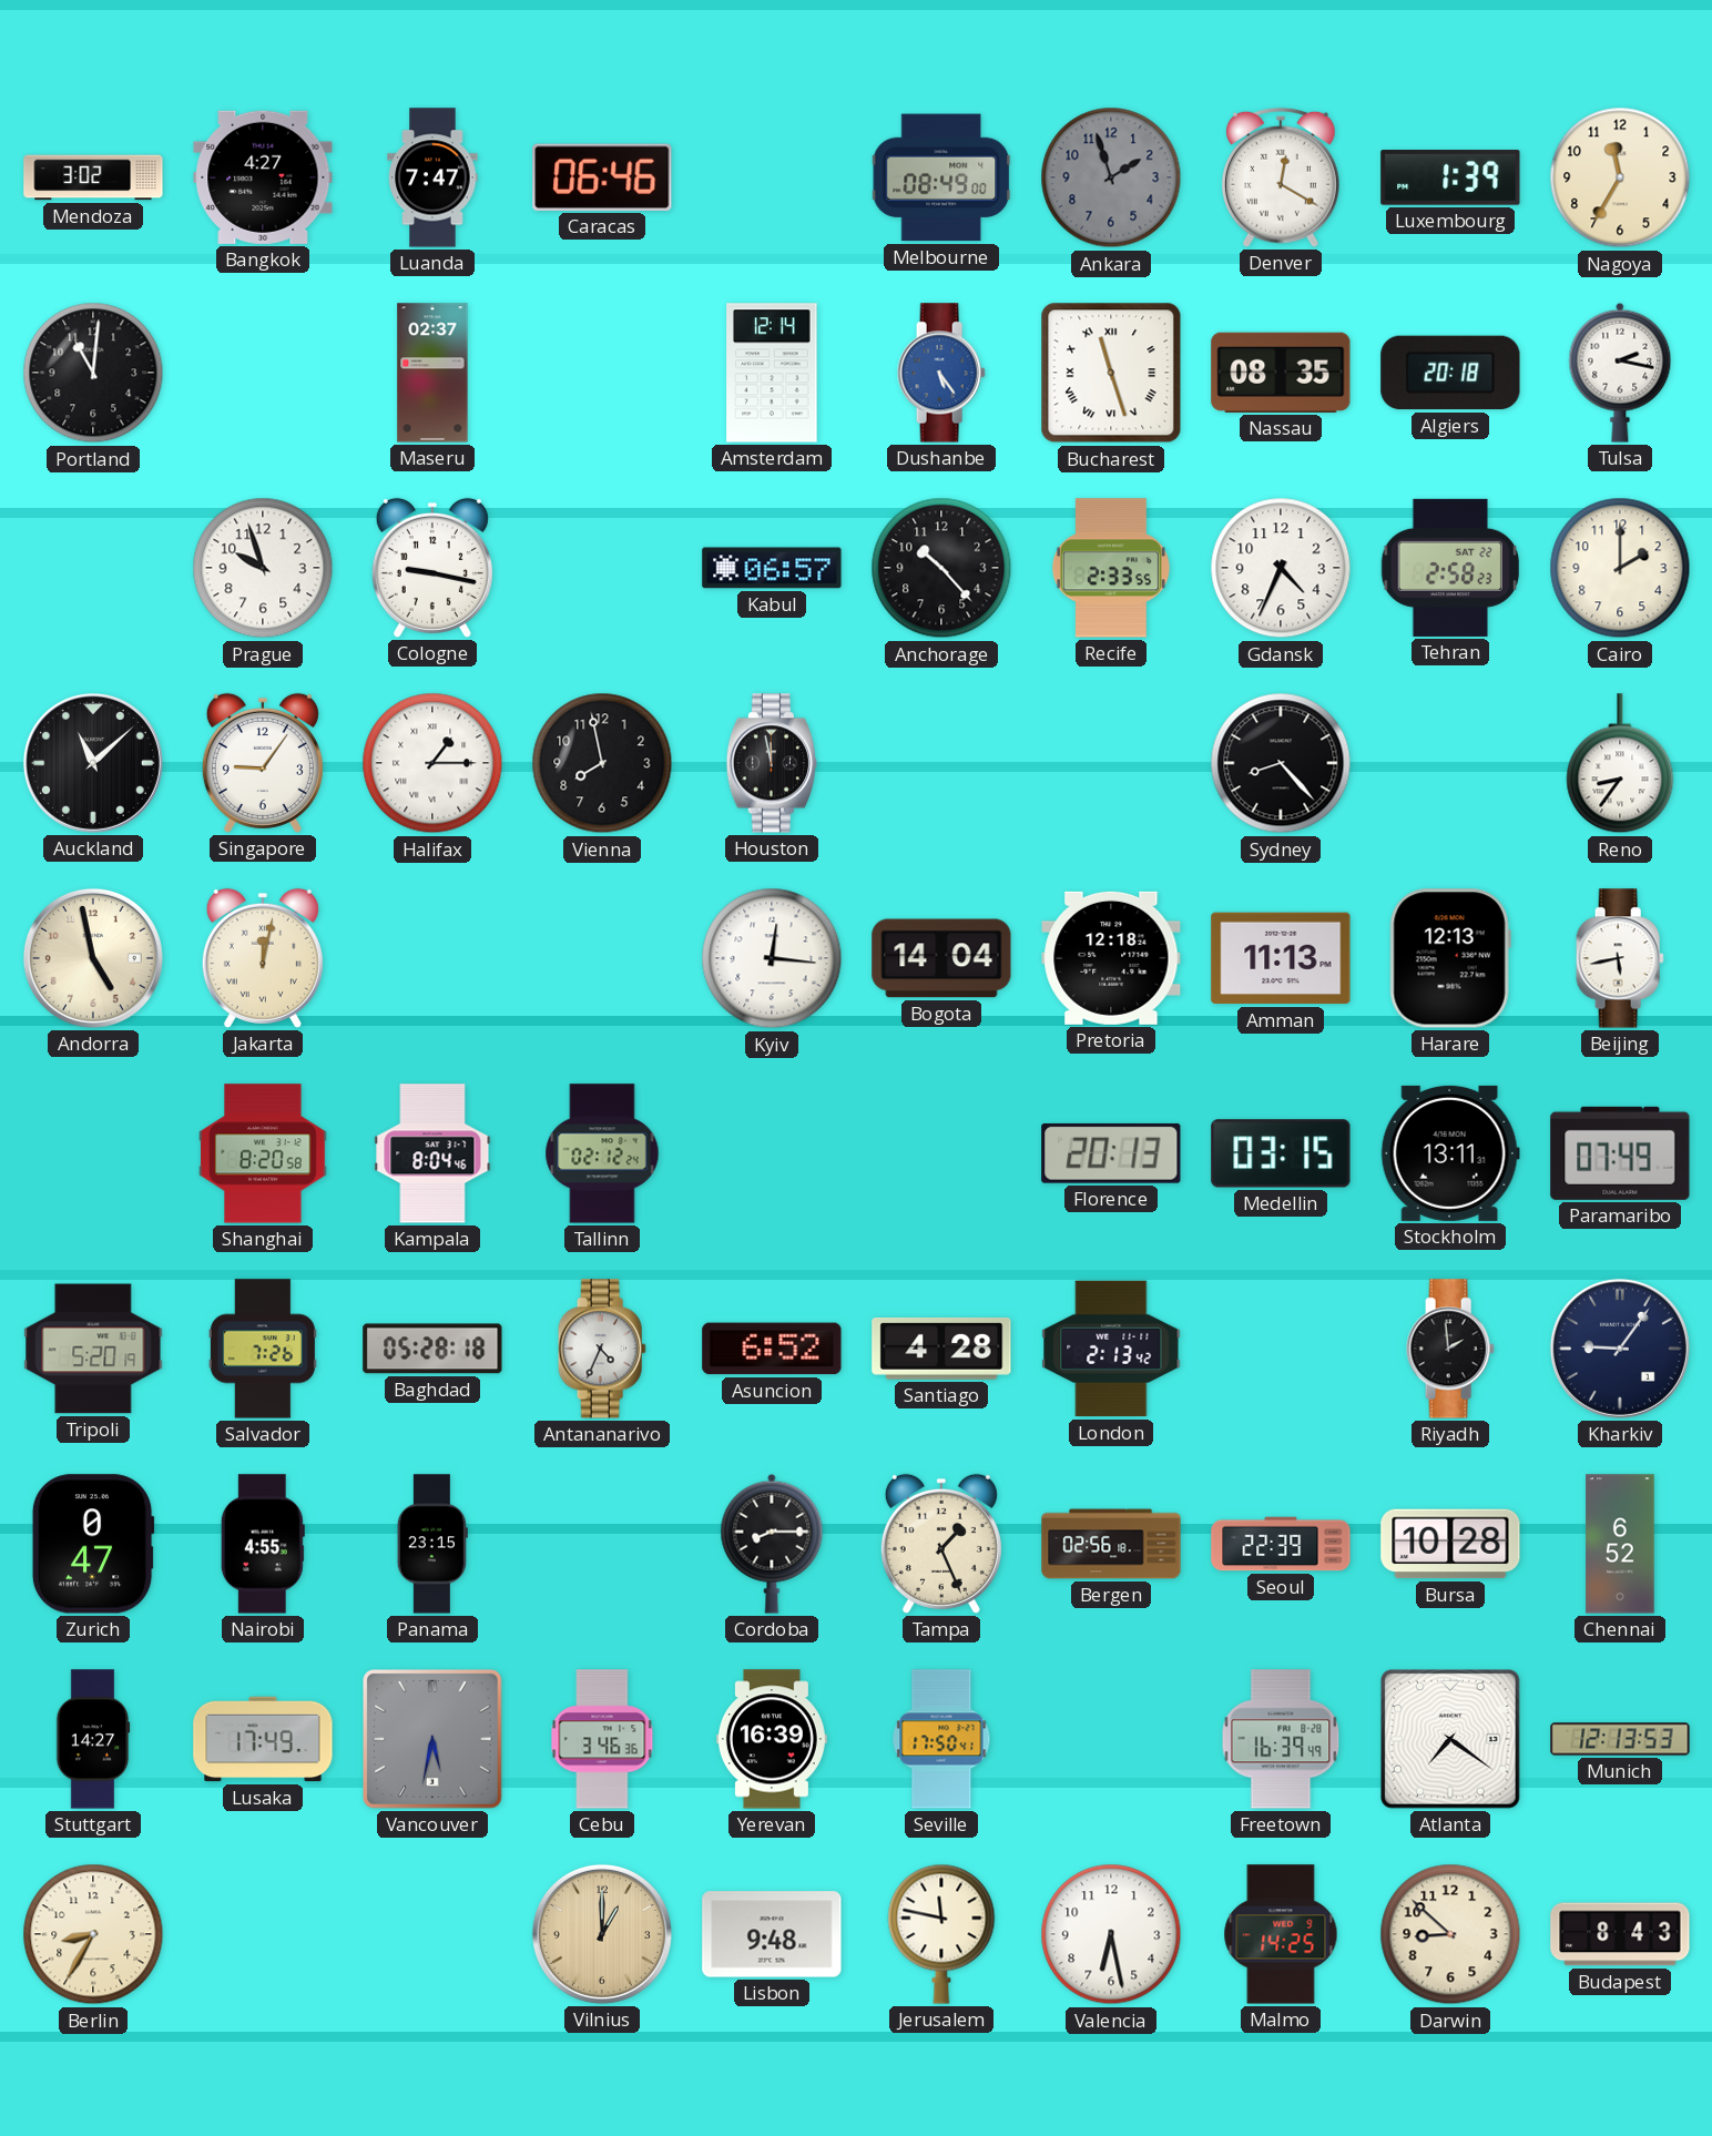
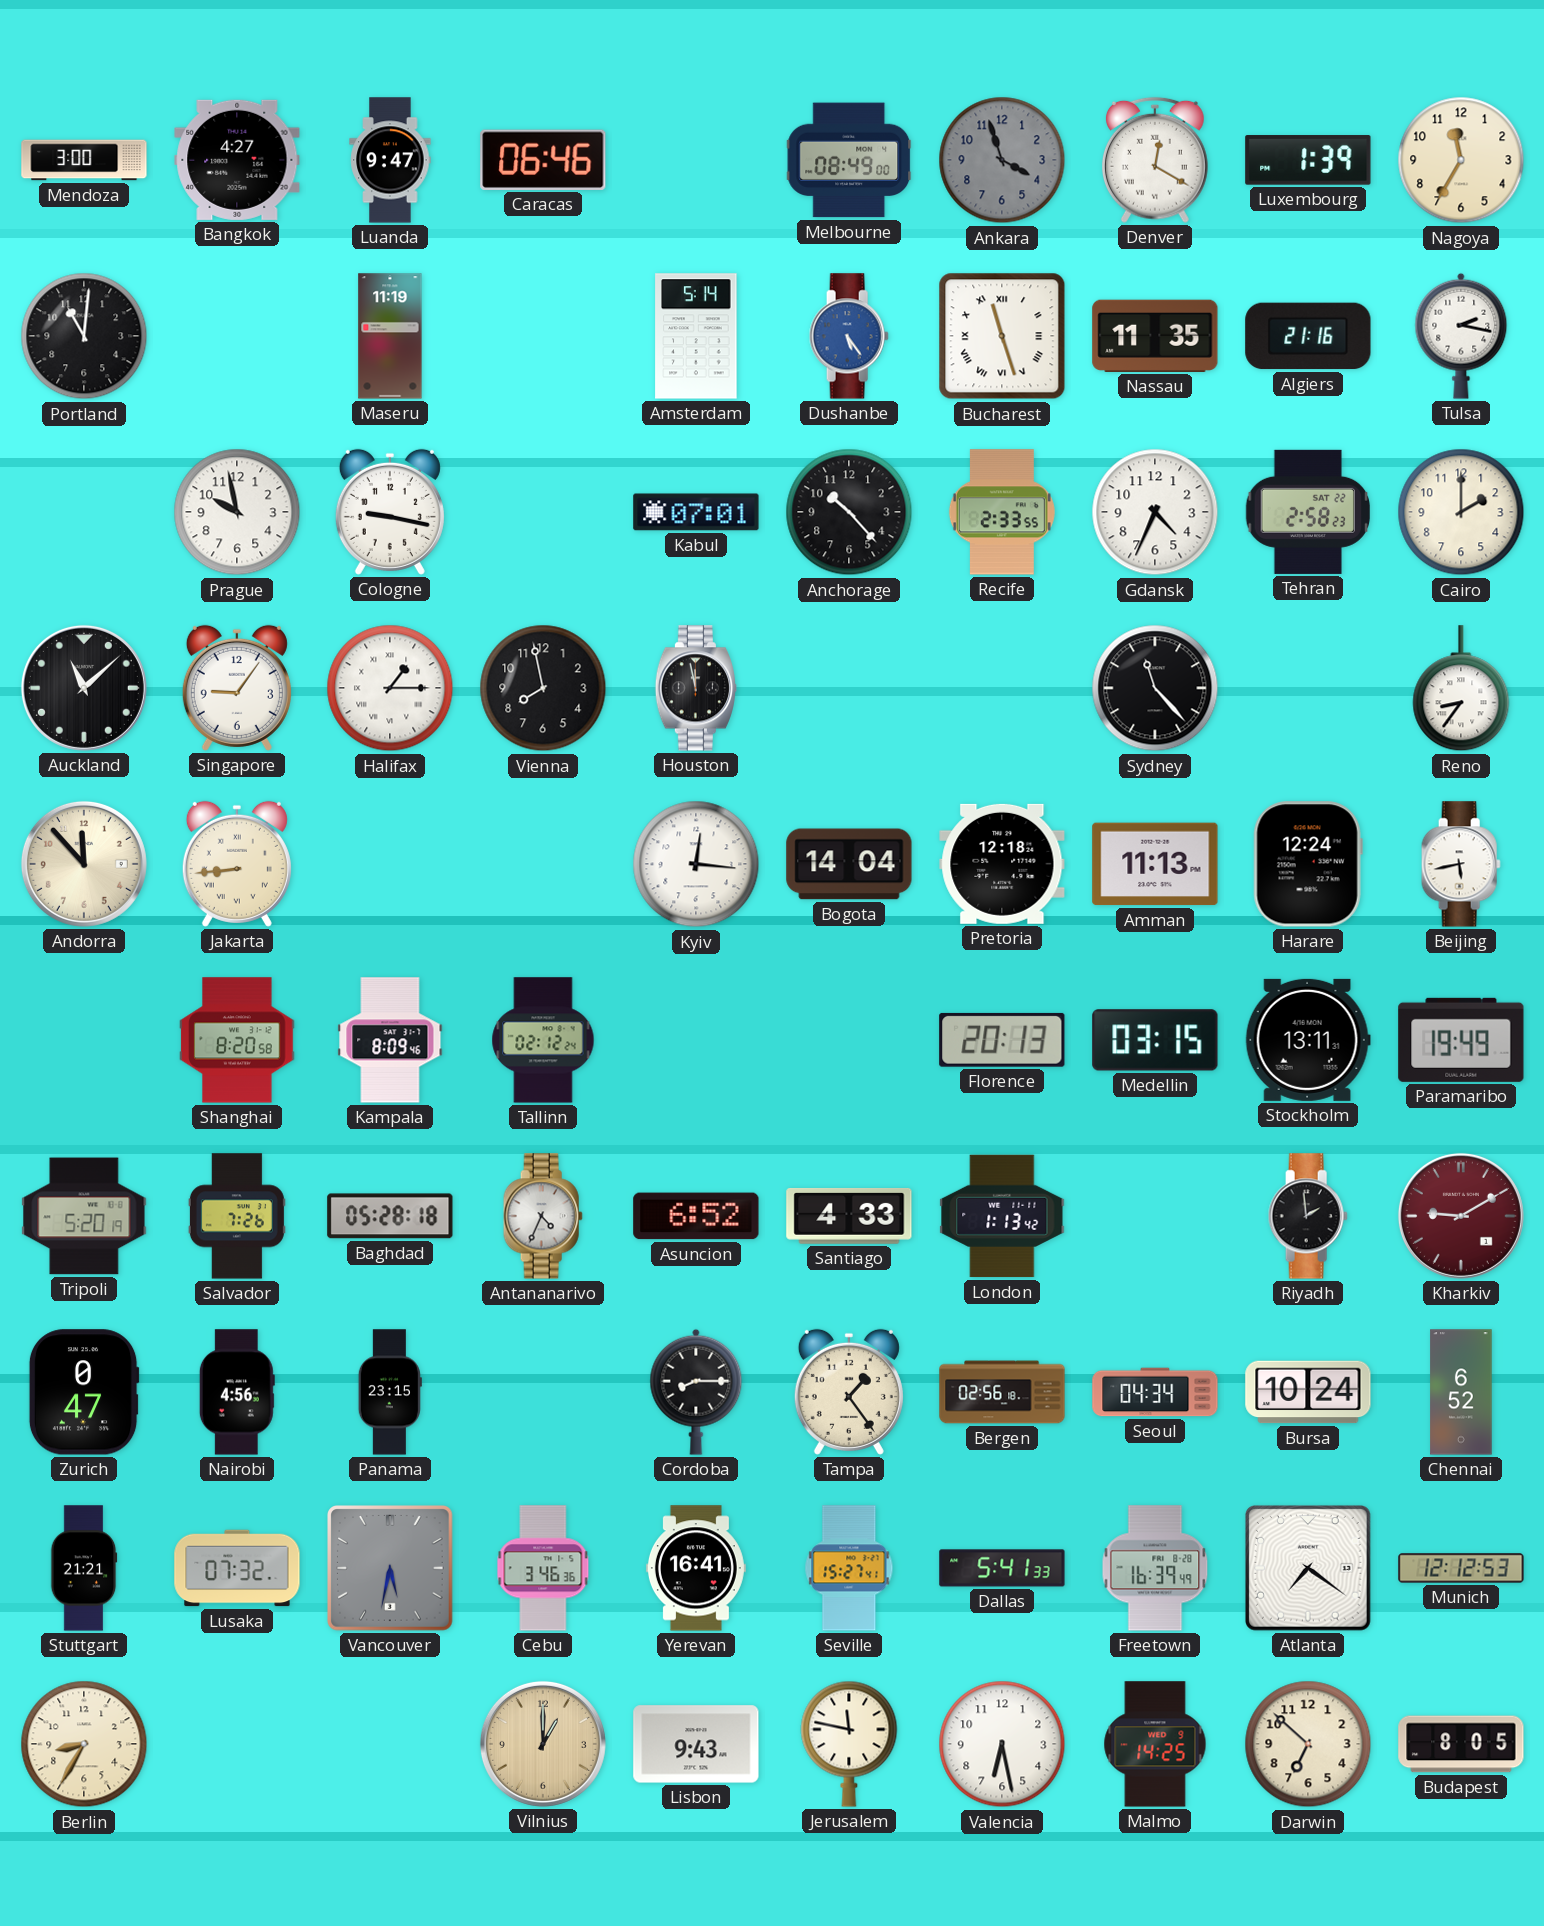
Mendoza: 3:02 -> 3:00
Luanda: 7:47 -> 9:47
Ankara: 1:57 -> 3:57
Maseru: 02:37 -> 11:19
Amsterdam: 12:14 -> 5:14
Nassau: 08:35 -> 11:35
Algiers: 20:18 -> 21:16
Prague: 9:57 -> 9:58
Kabul: 06:57 -> 07:01
Sydney: 8:23 -> 11:23
Andorra: 4:58 -> 11:53
Jakarta: 12:02 -> 8:44
Harare: 12:13 -> 12:24
Kampala: 8:04 -> 8:09
Paramaribo: 07:49 -> 19:49
Santiago: 4:28 -> 4:33
London: 2:13 -> 1:13
Kharkiv: 9:06 -> 9:10
Kharkiv dial: navy -> burgundy
Nairobi: 4:55 -> 4:56
Tampa: 1:26 -> 1:24
Seoul: 22:39 -> 04:34
Bursa: 10:28 -> 10:24
Stuttgart: 14:27 -> 21:21
Lusaka: 17:49 -> 07:32
Yerevan: 16:39 -> 16:41
Seville: 17:50 -> 15:27
Dallas: none -> 5:41
Munich: 12:13 -> 12:12
Lisbon: 9:48 -> 9:43
Darwin: 8:52 -> 6:52
Budapest: 8:43 -> 8:05
